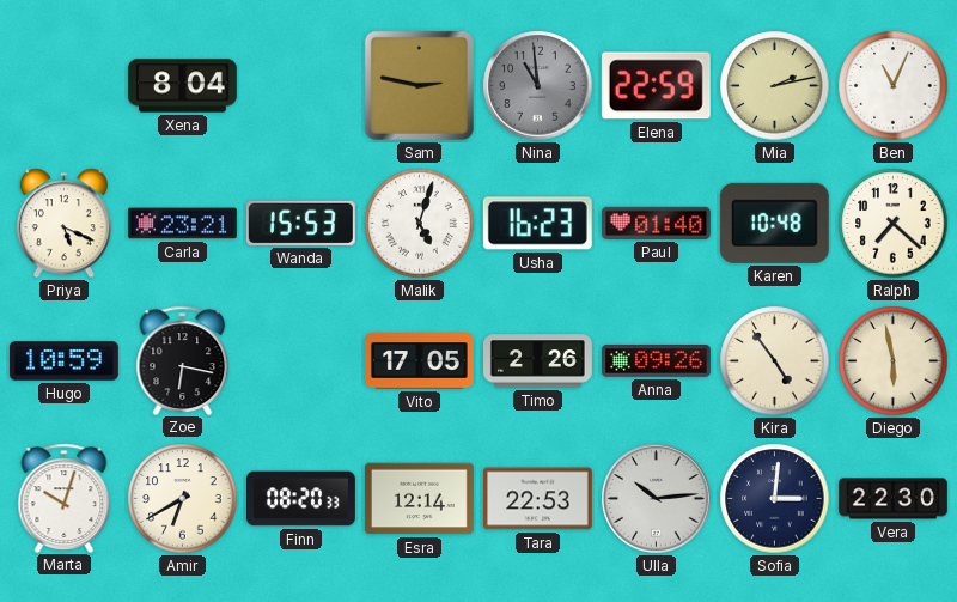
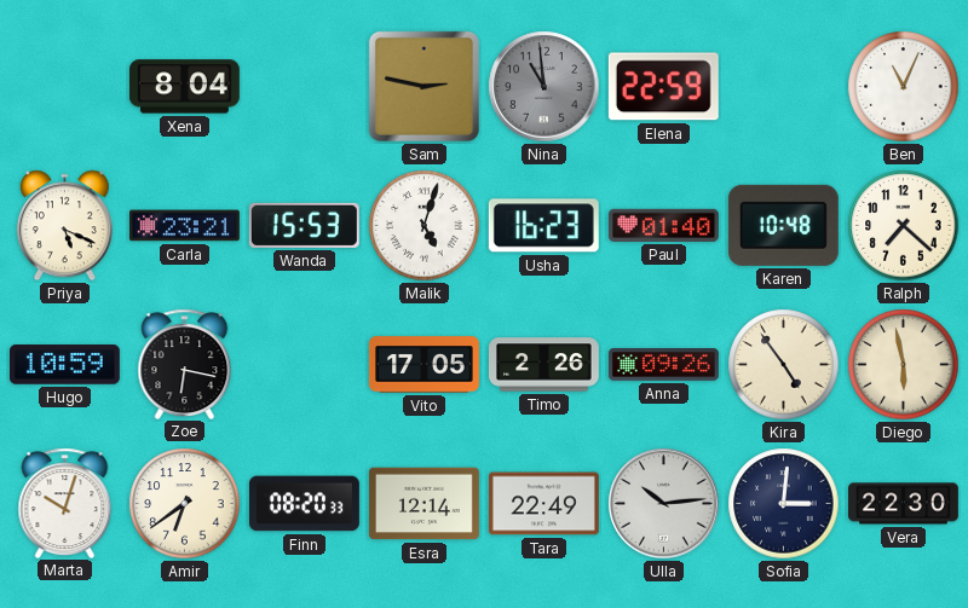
Mia: 2:13 -> none
Amir: 6:40 -> 6:39
Tara: 22:53 -> 22:49
